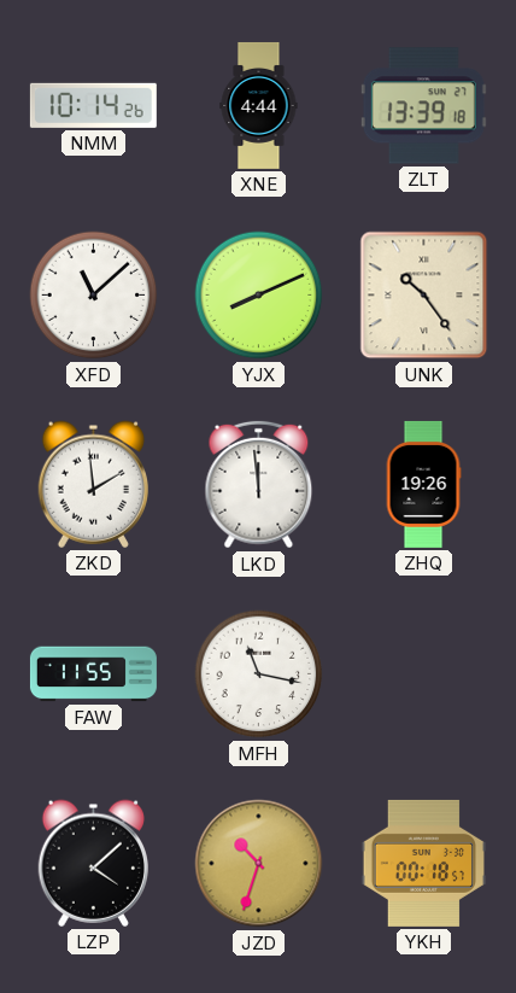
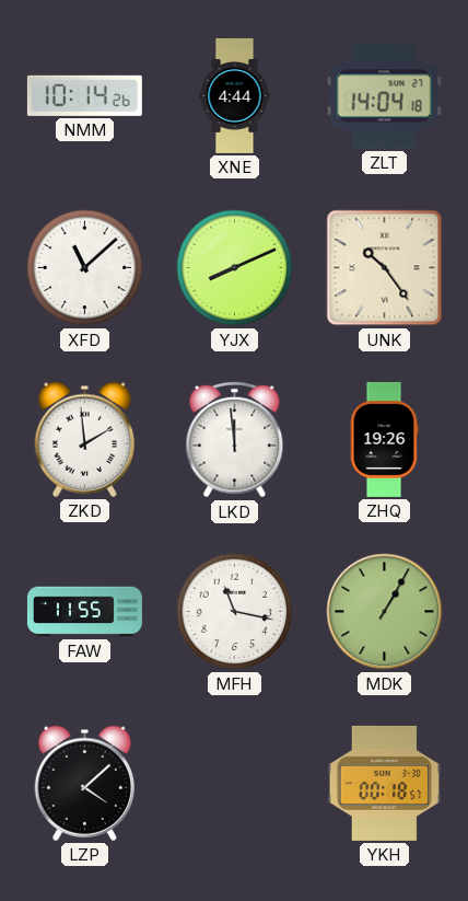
ZLT: 13:39 -> 14:04
MDK: none -> 1:05
JZD: 10:33 -> none
